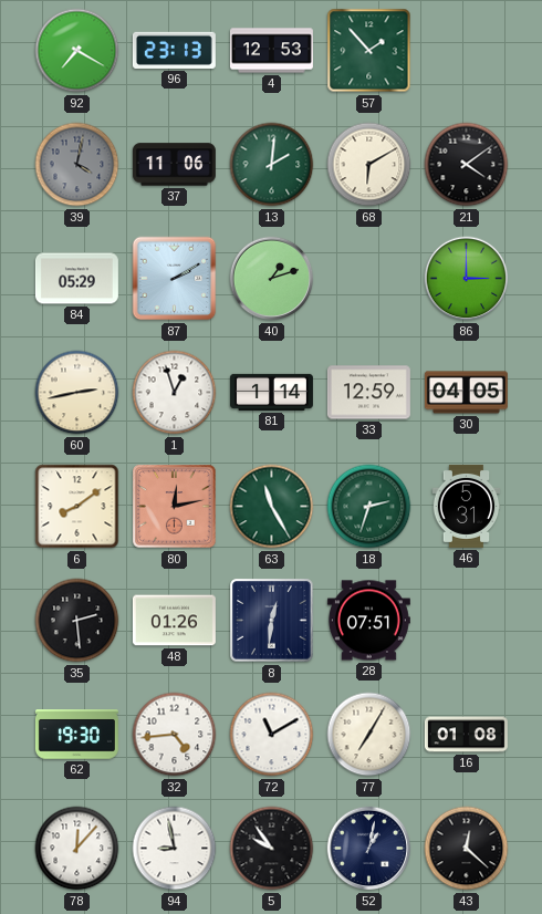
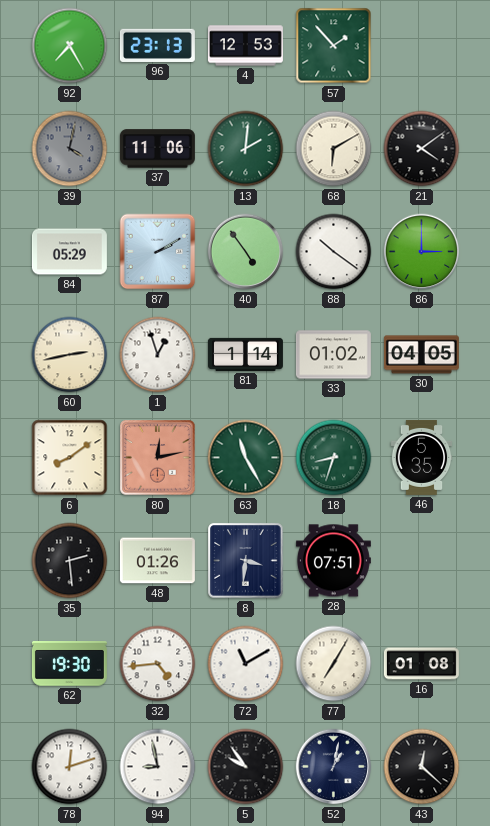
92: 7:20 -> 7:25
40: 1:12 -> 4:54
88: none -> 10:21
33: 12:59 -> 01:02
18: 2:33 -> 8:33
46: 5:31 -> 5:35
8: 12:31 -> 3:31
78: 12:07 -> 12:12
